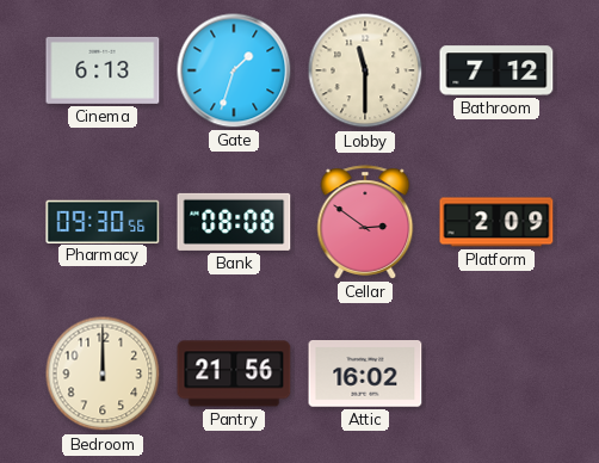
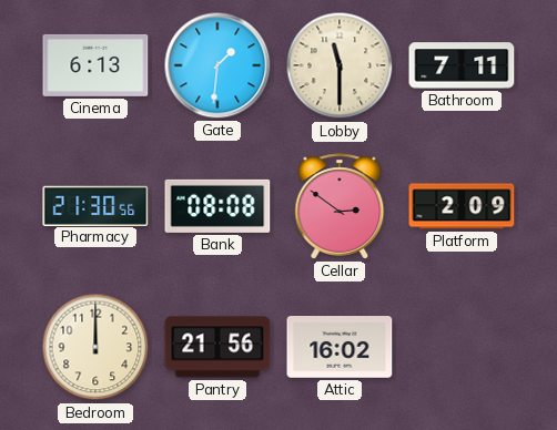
Gate: 1:33 -> 1:31
Bathroom: 7:12 -> 7:11
Pharmacy: 09:30 -> 21:30
